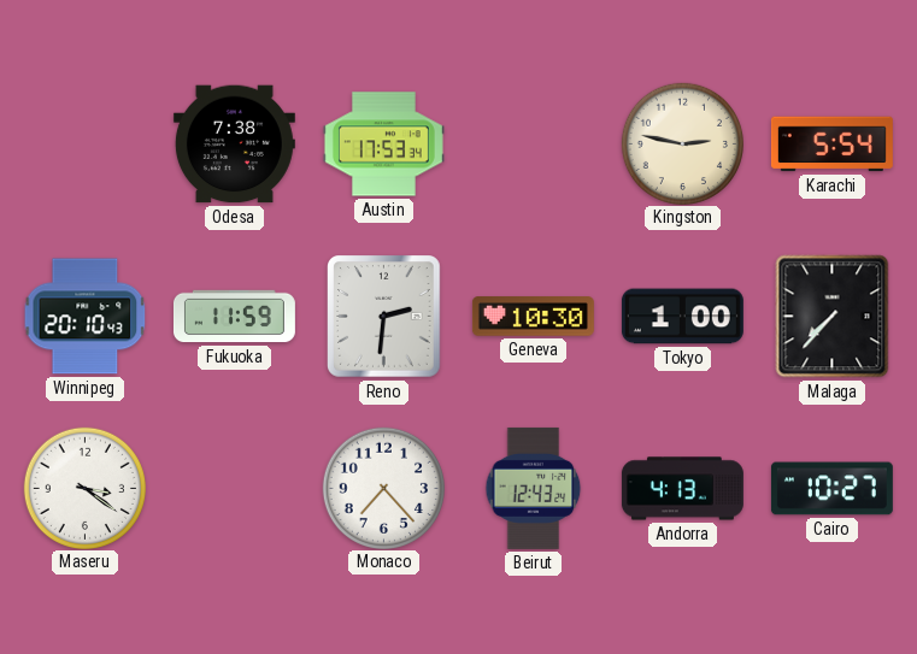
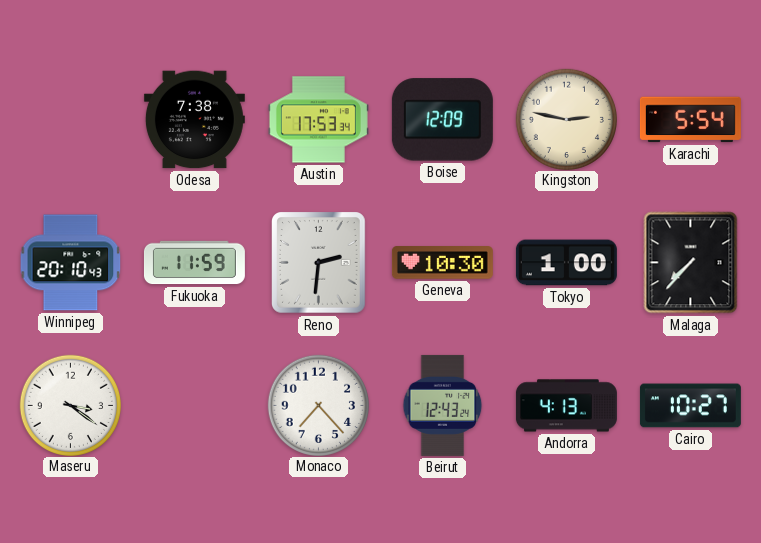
Boise: none -> 12:09
